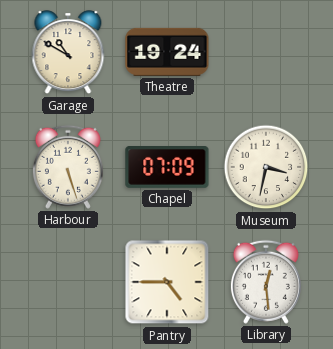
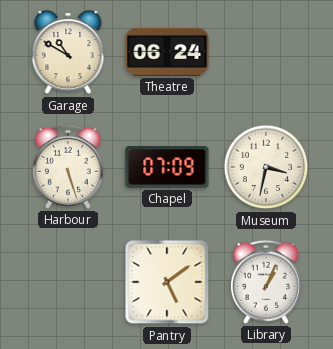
Theatre: 19:24 -> 06:24
Pantry: 4:45 -> 5:09
Library: 12:29 -> 1:04
